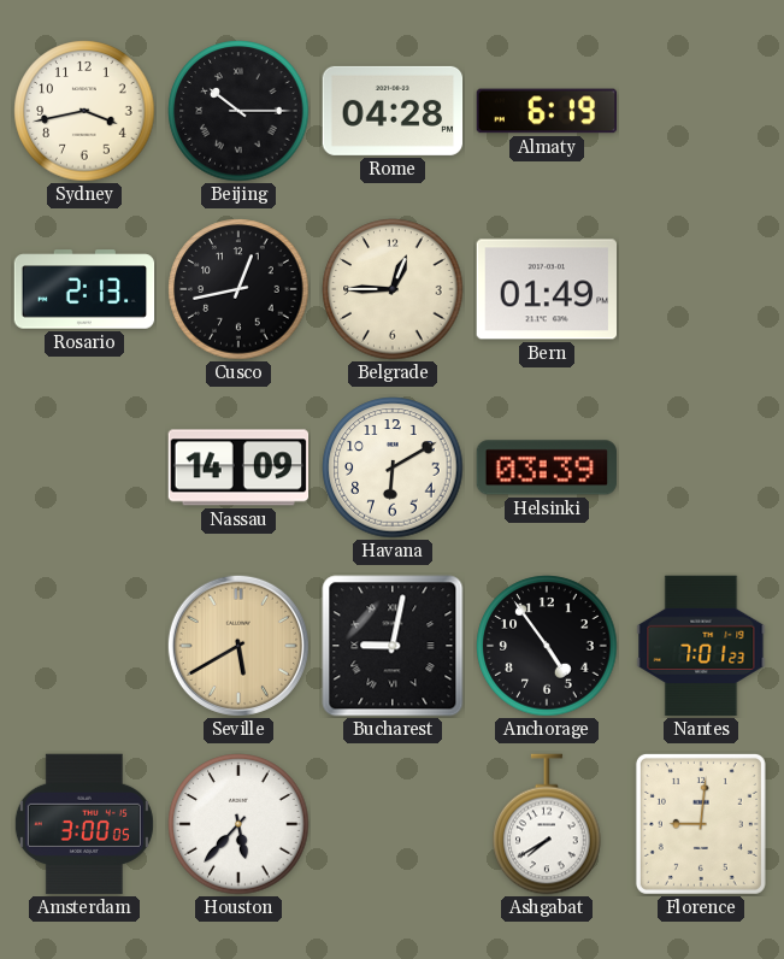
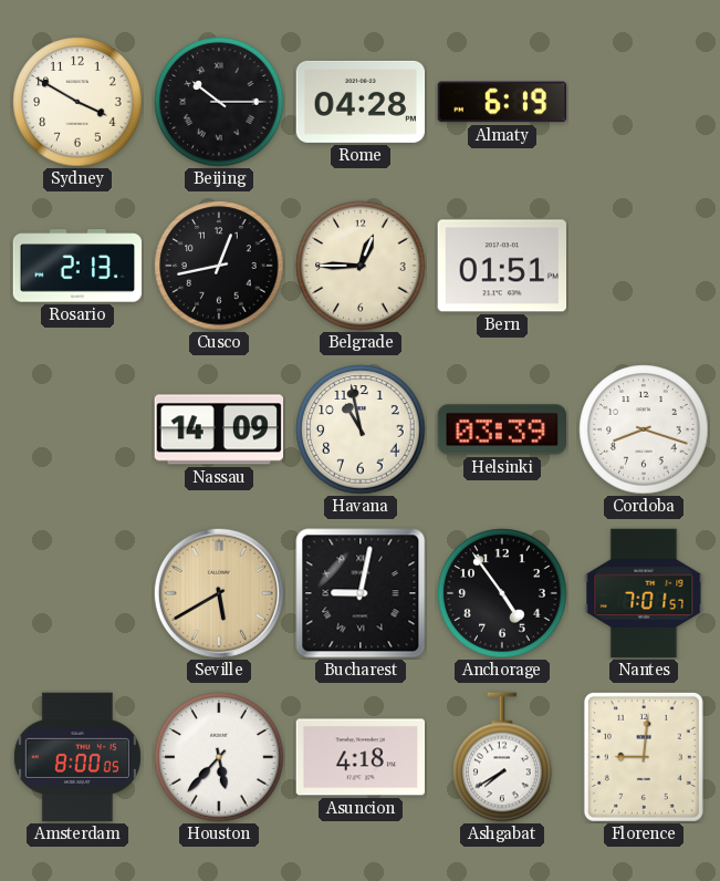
Sydney: 3:43 -> 3:50
Bern: 01:49 -> 01:51
Havana: 6:10 -> 10:58
Cordoba: none -> 8:18
Nantes: 7:01:23 -> 7:01:57
Amsterdam: 3:00 -> 8:00
Asuncion: none -> 4:18
